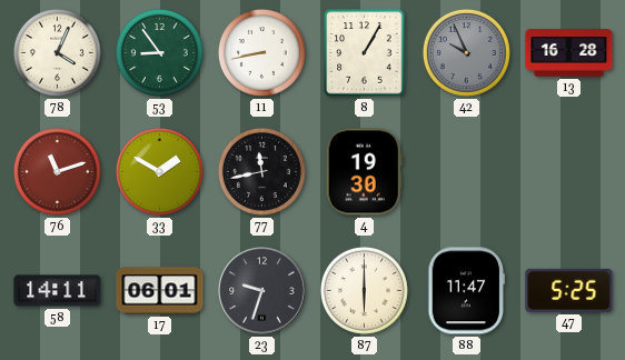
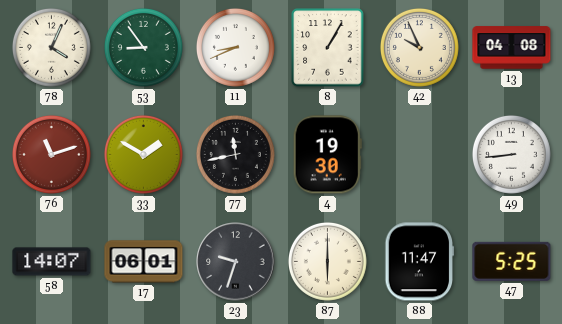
11: 8:43 -> 8:41
42 dial: grey -> cream
13: 16:28 -> 04:08
49: none -> 8:44
58: 14:11 -> 14:07
